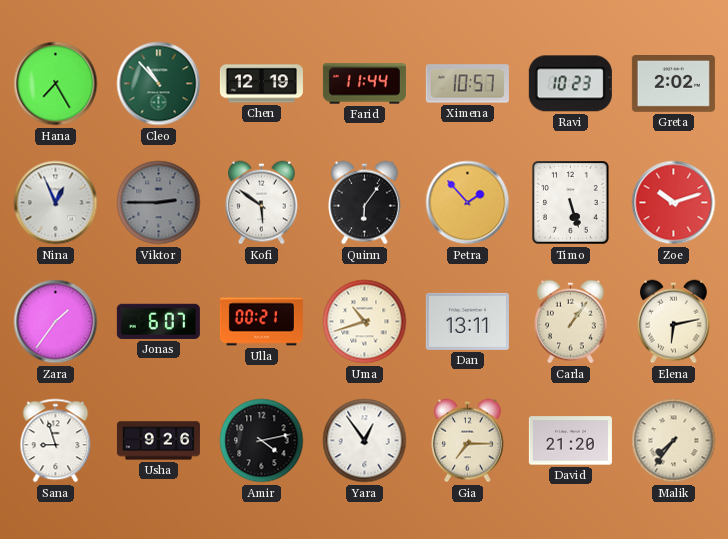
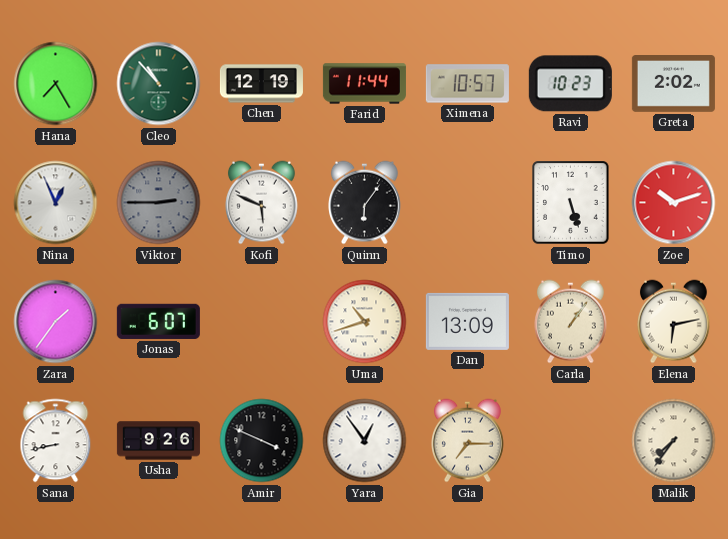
Kofi: 5:51 -> 5:49
Petra: 1:53 -> none
Ulla: 00:21 -> none
Dan: 13:11 -> 13:09
Sana: 8:57 -> 8:43
Amir: 4:13 -> 3:49
David: 21:20 -> none
